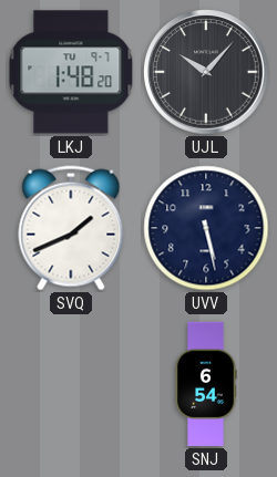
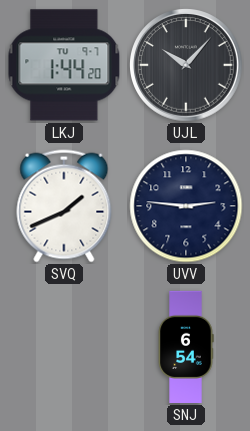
LKJ: 1:48 -> 1:44
UVV: 5:28 -> 2:46
